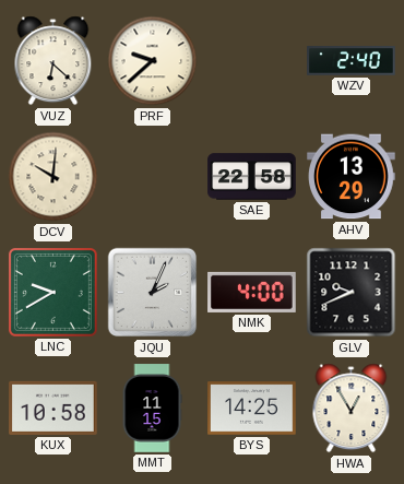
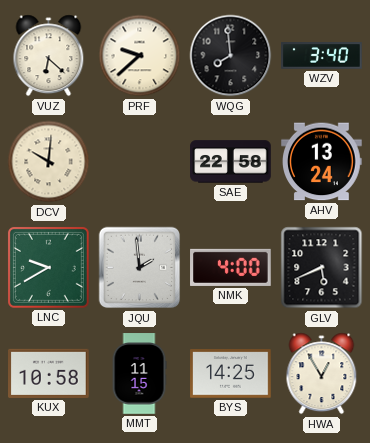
WQG: none -> 7:59
WZV: 2:40 -> 3:40
AHV: 13:29 -> 13:24
JQU: 2:04 -> 1:59
GLV: 9:41 -> 5:41
